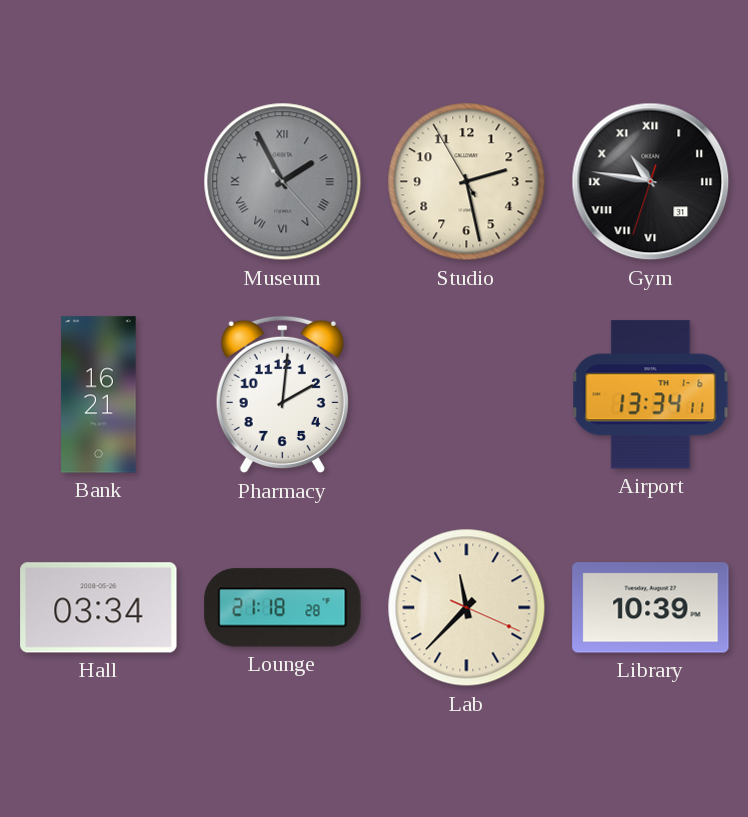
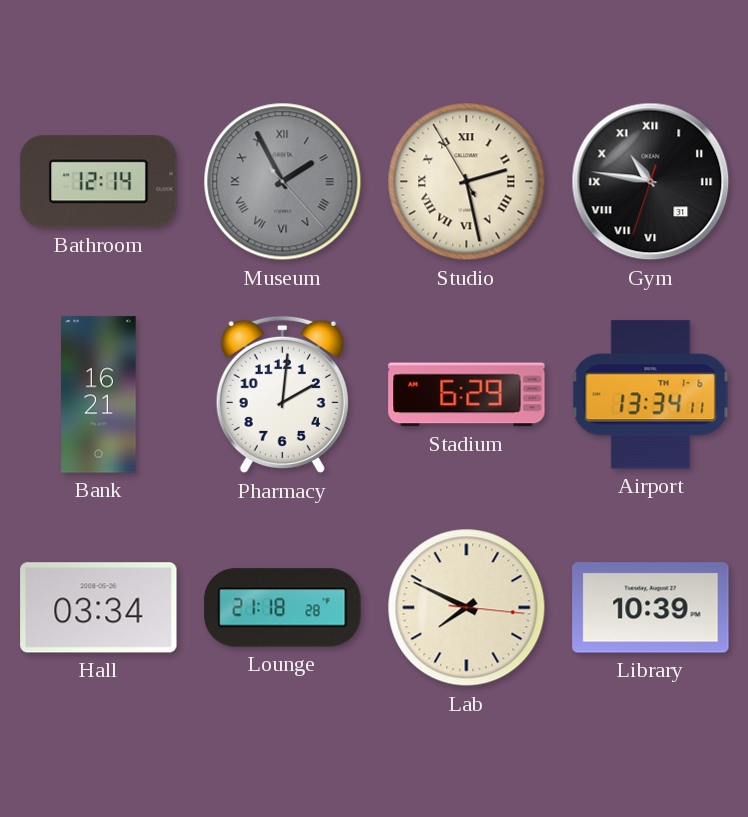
Bathroom: none -> 12:14
Studio numerals: Arabic -> Roman
Stadium: none -> 6:29
Lab: 11:37 -> 7:49
